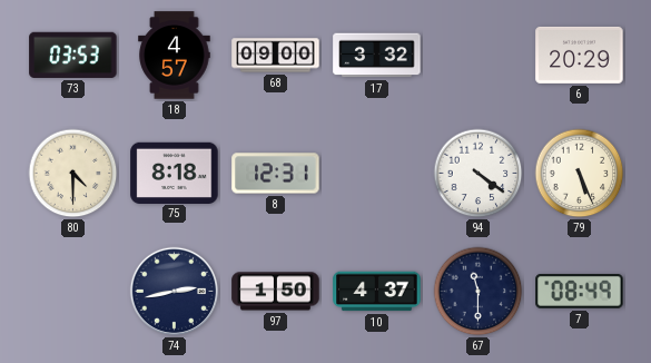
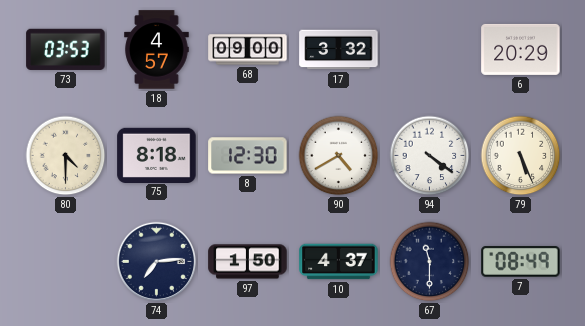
8: 12:31 -> 12:30
90: none -> 4:40
74: 2:43 -> 7:14
